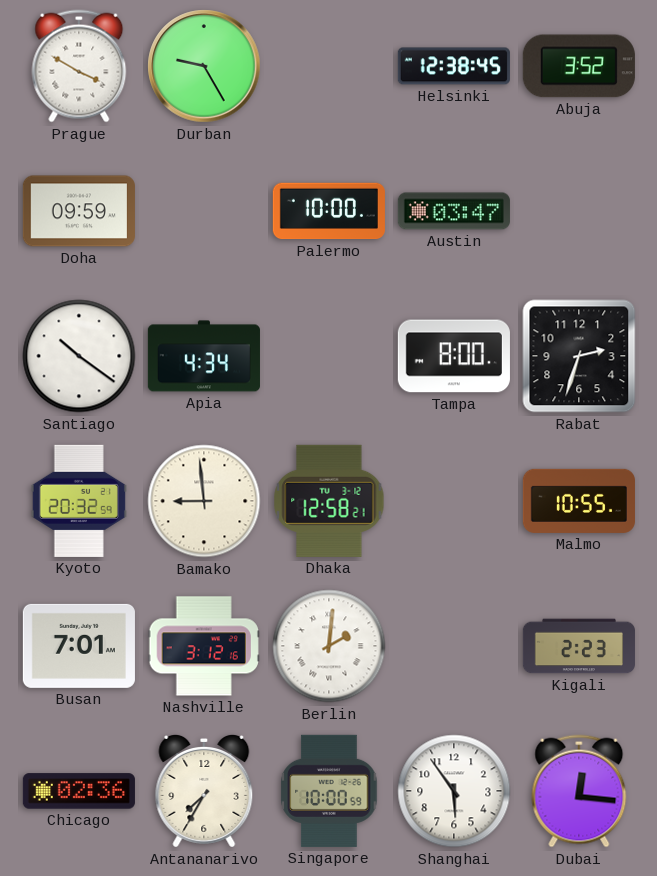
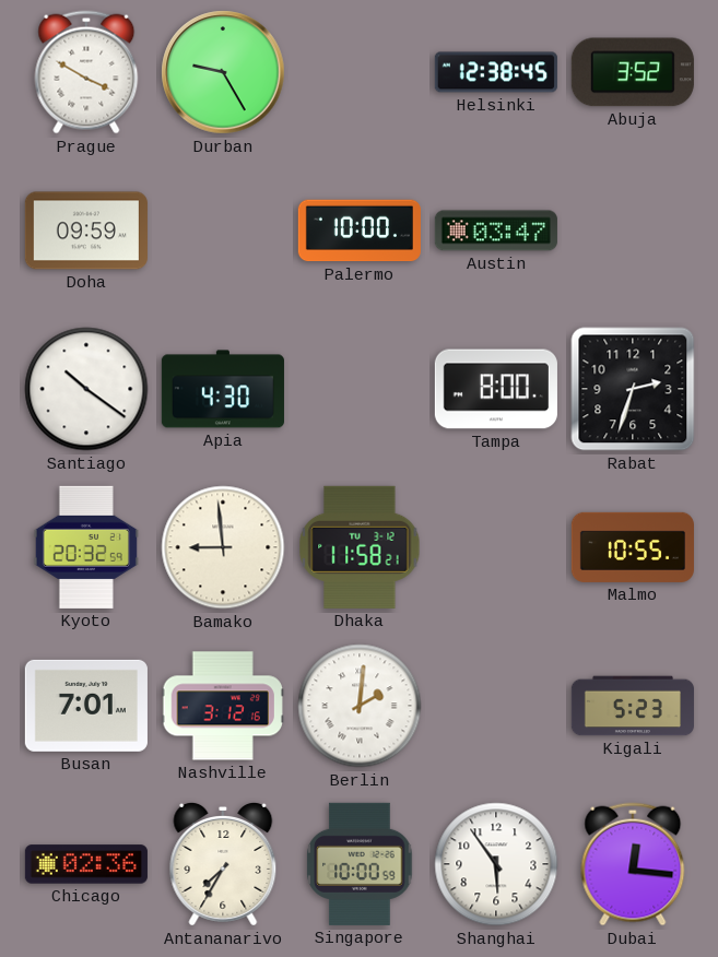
Apia: 4:34 -> 4:30
Dhaka: 12:58 -> 11:58
Kigali: 2:23 -> 5:23
